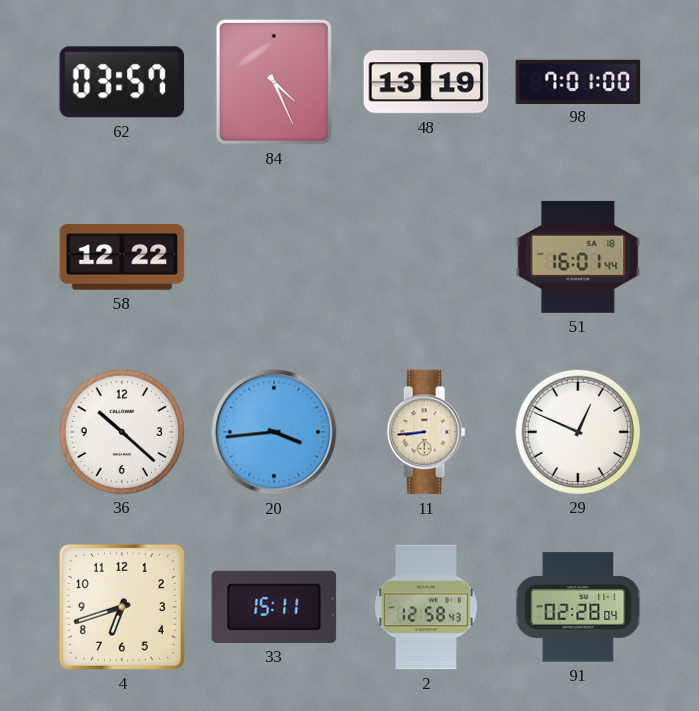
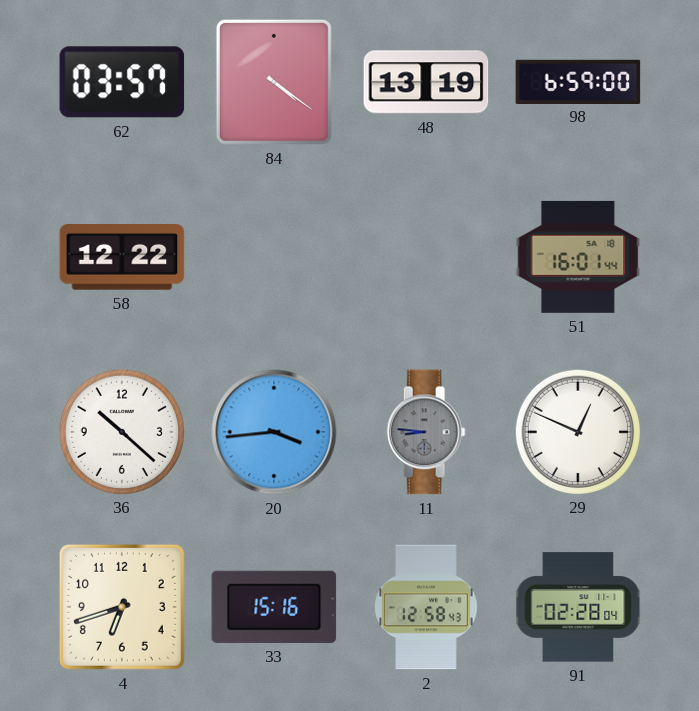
84: 4:26 -> 4:21
98: 7:01 -> 6:59
11: 8:44 -> 8:46
11 dial: cream -> grey
33: 15:11 -> 15:16
